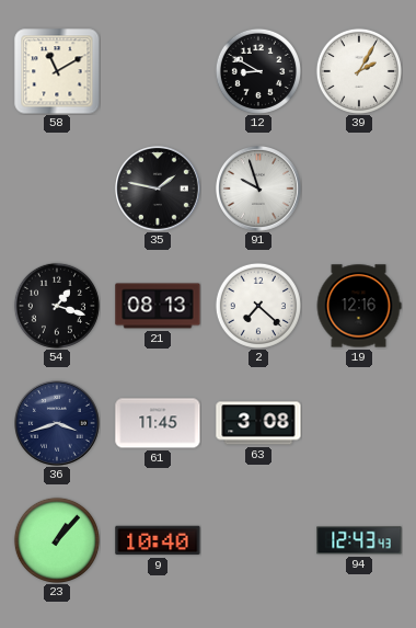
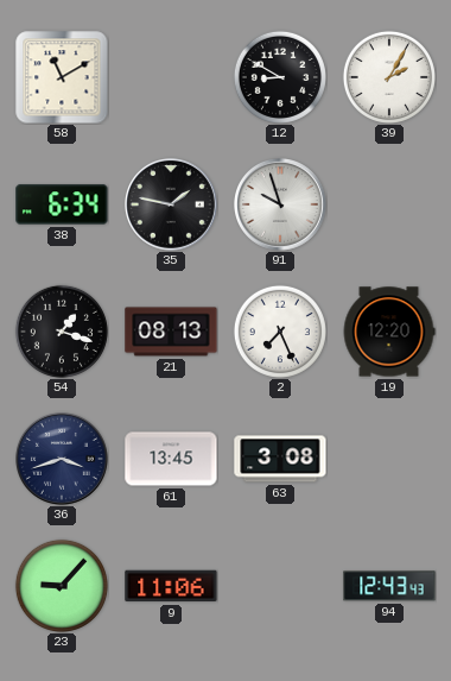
38: none -> 6:34
2: 7:22 -> 7:26
19: 12:16 -> 12:20
61: 11:45 -> 13:45
23: 1:07 -> 9:07
9: 10:40 -> 11:06
